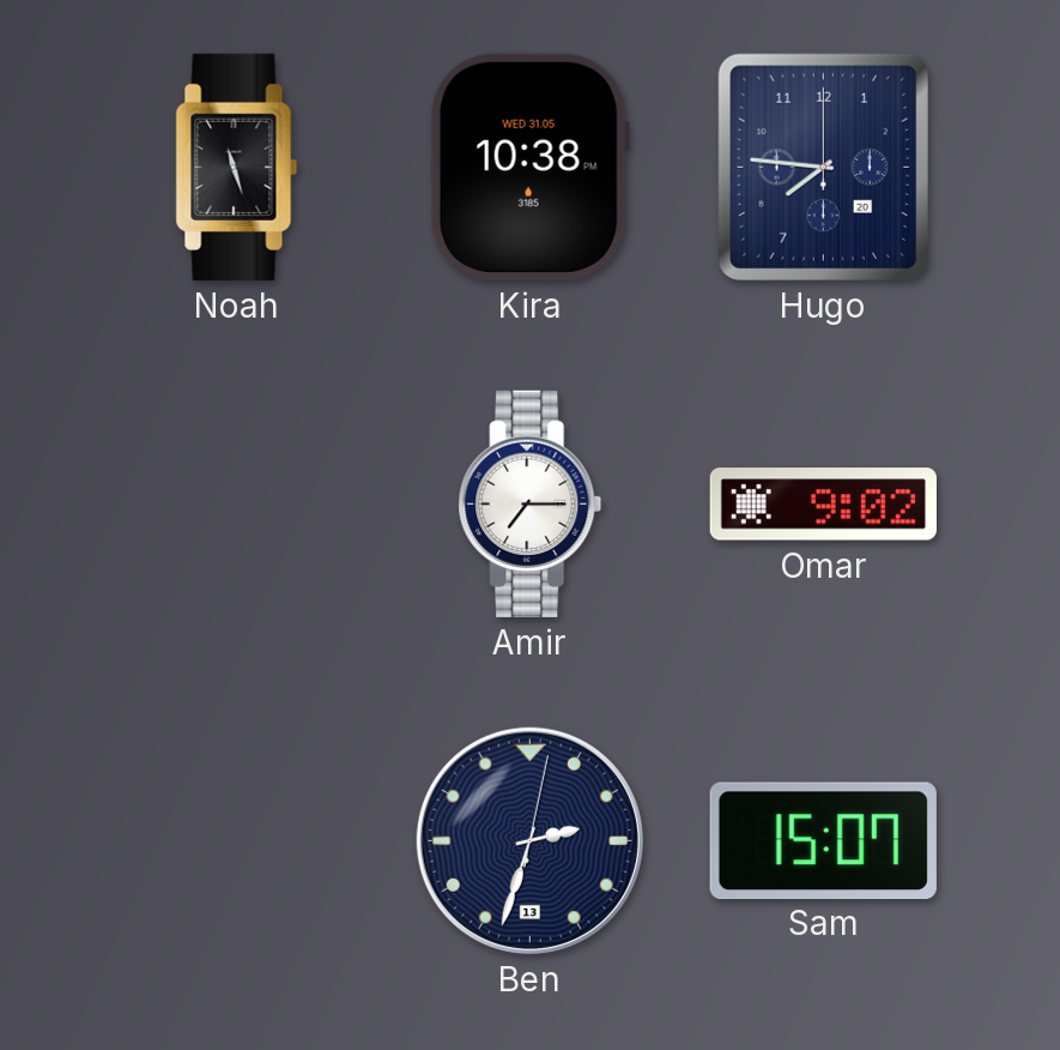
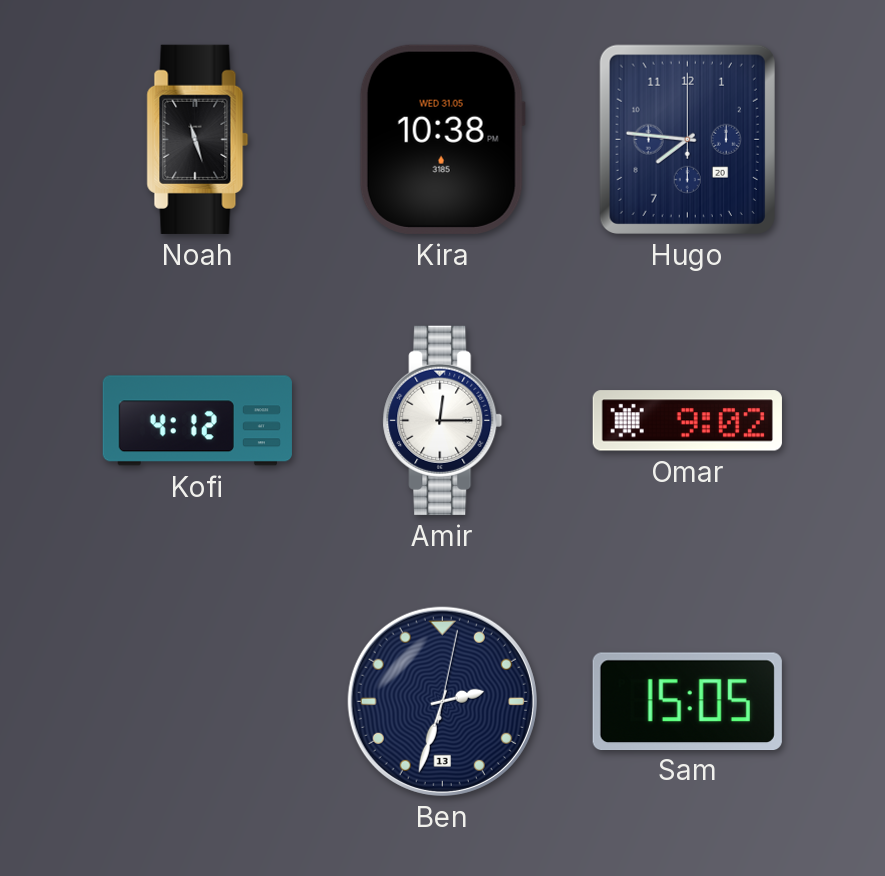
Kofi: none -> 4:12
Amir: 7:15 -> 12:15
Sam: 15:07 -> 15:05
